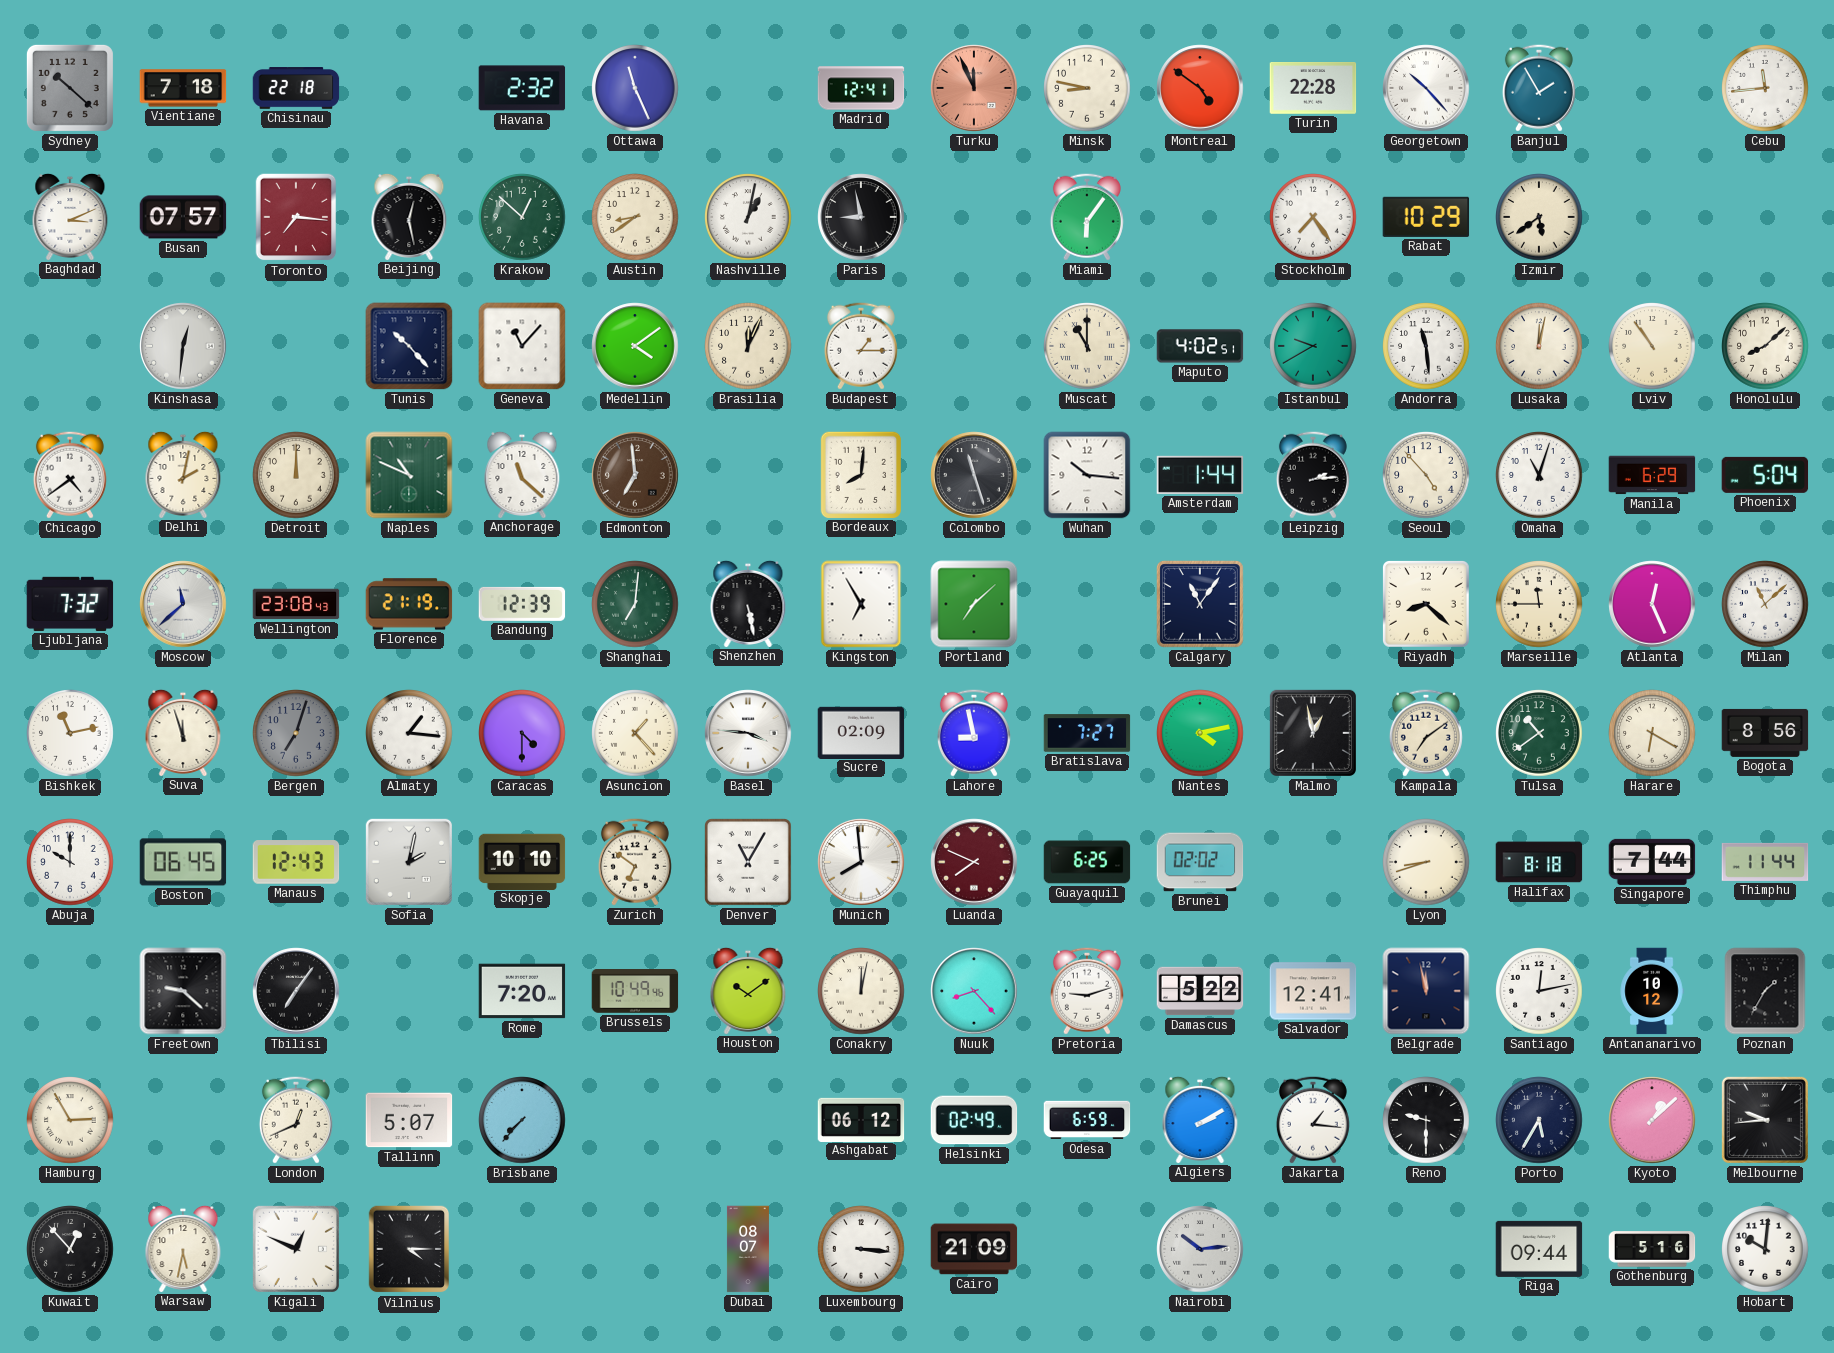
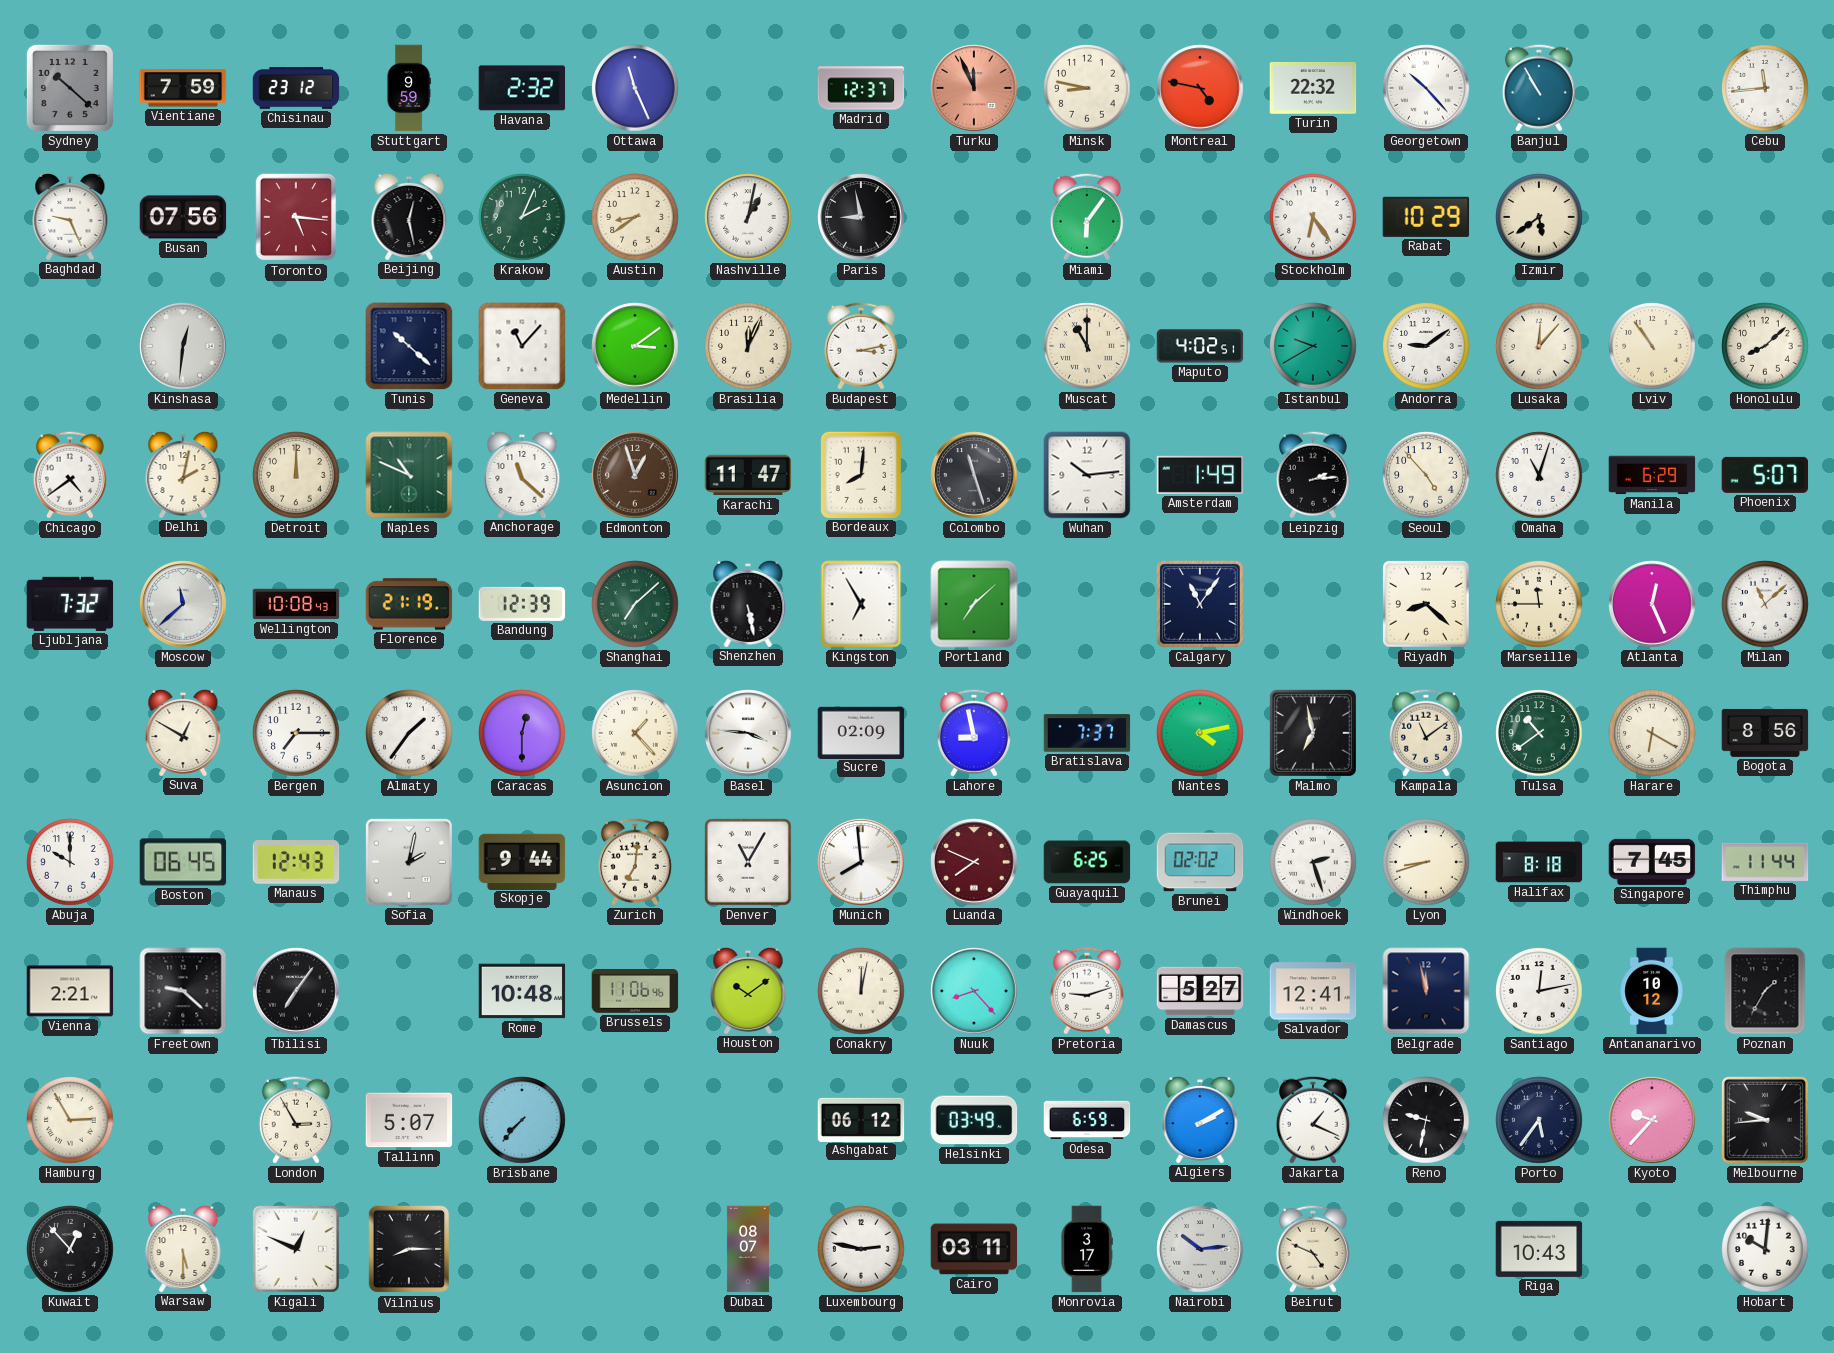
Vientiane: 7:18 -> 7:59
Chisinau: 22:18 -> 23:12
Stuttgart: none -> 9:59
Madrid: 12:41 -> 12:37
Montreal: 4:51 -> 4:47
Turin: 22:28 -> 22:32
Banjul: 1:55 -> 10:55
Baghdad: 3:11 -> 9:26
Busan: 07:57 -> 07:56
Toronto: 7:16 -> 5:16
Krakow: 12:52 -> 2:04
Stockholm: 7:24 -> 6:24
Tunis: 10:23 -> 10:22
Medellin: 4:09 -> 3:09
Budapest: 1:15 -> 3:13
Andorra: 11:29 -> 9:09
Lusaka: 12:02 -> 12:07
Edmonton: 6:59 -> 12:57
Karachi: none -> 11:47
Wuhan: 10:16 -> 10:14
Amsterdam: 1:44 -> 1:49
Phoenix: 5:04 -> 5:07
Wellington: 23:08 -> 10:08
Shanghai: 7:01 -> 7:08
Bishkek: 11:13 -> none
Suva: 11:57 -> 12:50
Bergen: 7:03 -> 7:15
Bergen dial: grey -> white
Almaty: 1:16 -> 1:36
Caracas: 4:30 -> 12:30
Bratislava: 7:27 -> 7:37
Malmo: 12:58 -> 6:58
Kampala: 7:09 -> 11:09
Skopje: 10:10 -> 9:44
Zurich: 6:51 -> 7:01
Windhoek: none -> 2:27
Singapore: 7:44 -> 7:45
Vienna: none -> 2:21
Rome: 7:20 -> 10:48
Brussels: 10:49 -> 11:06
Damascus: 5:22 -> 5:27
London: 12:41 -> 2:55
Helsinki: 02:49 -> 03:49
Jakarta: 1:16 -> 1:19
Reno: 9:30 -> 9:32
Porto: 5:35 -> 5:36
Kyoto: 1:08 -> 9:37
Warsaw: 5:32 -> 5:30
Vilnius: 4:15 -> 8:15
Luxembourg: 3:16 -> 2:47
Cairo: 21:09 -> 03:11
Monrovia: none -> 3:17
Beirut: none -> 4:49
Riga: 09:44 -> 10:43
Gothenburg: 5:16 -> none
